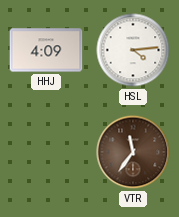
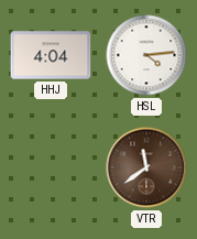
HHJ: 4:09 -> 4:04
VTR: 11:36 -> 11:39
